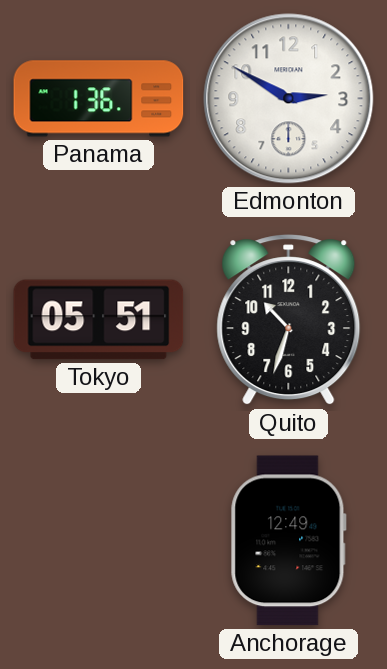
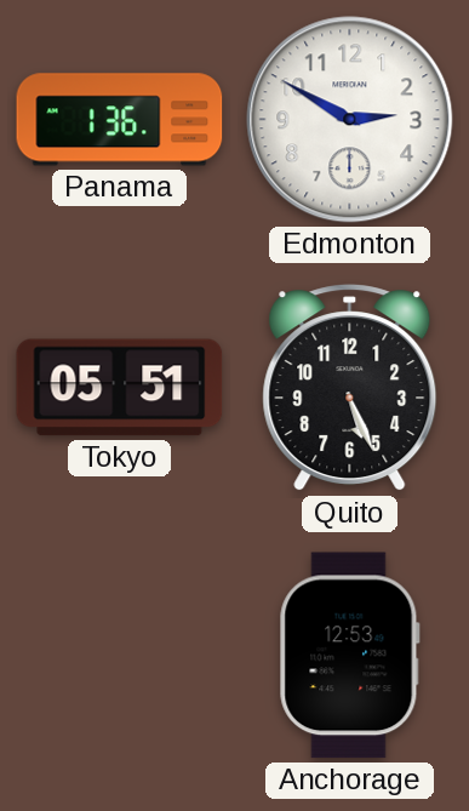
Quito: 10:33 -> 5:26
Anchorage: 12:49 -> 12:53
